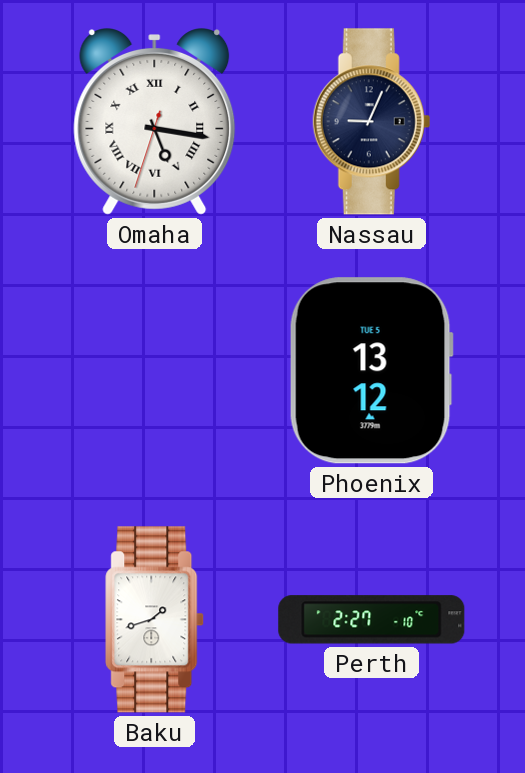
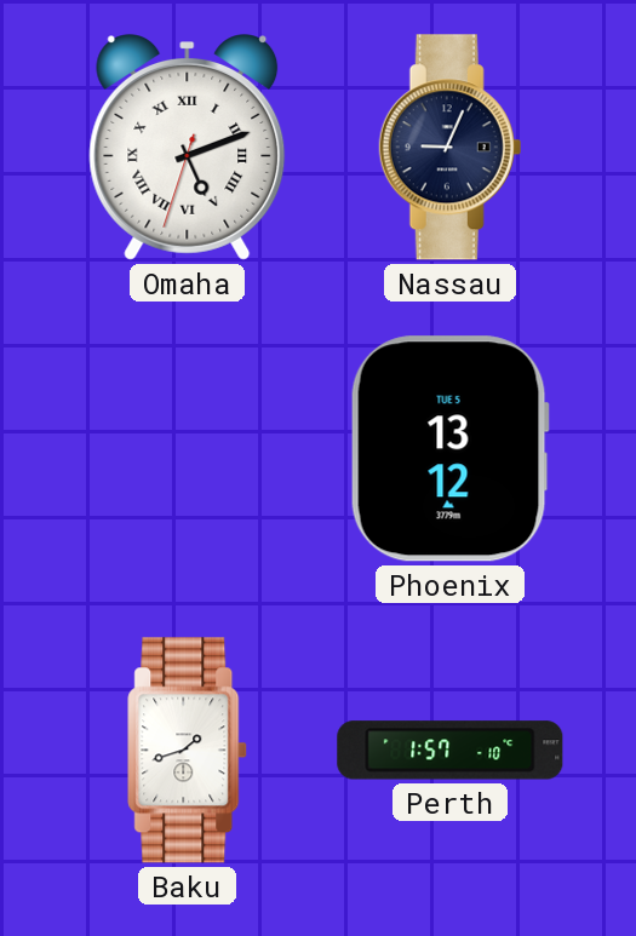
Omaha: 5:16 -> 5:11
Perth: 2:27 -> 1:57
